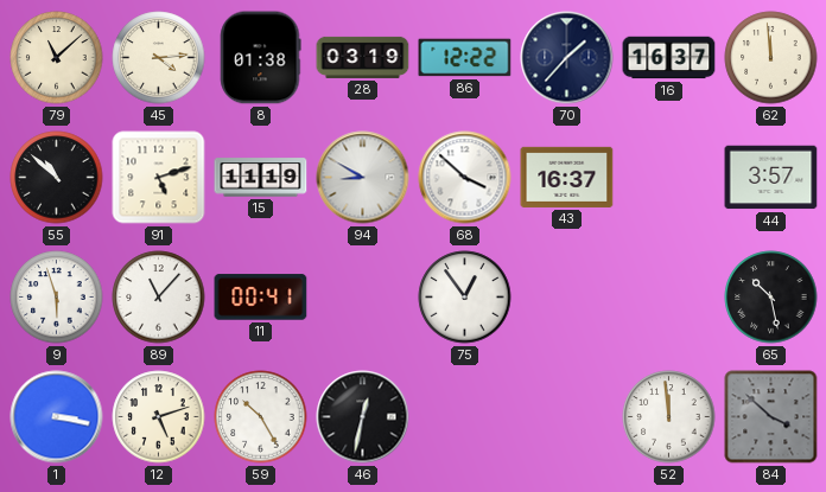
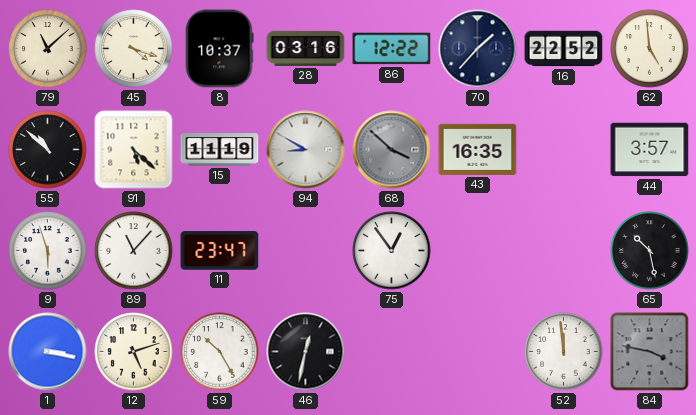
45: 4:14 -> 4:18
8: 01:38 -> 10:37
28: 03:19 -> 03:16
16: 16:37 -> 22:52
62: 11:59 -> 4:59
91: 5:12 -> 5:22
68 dial: white -> grey
43: 16:37 -> 16:35
11: 00:41 -> 23:47
84: 3:52 -> 3:47
